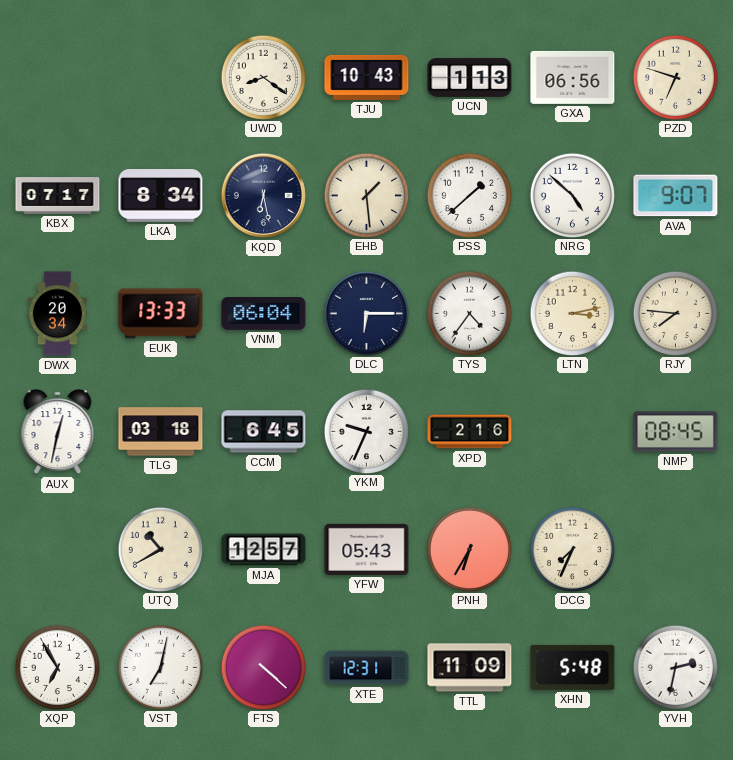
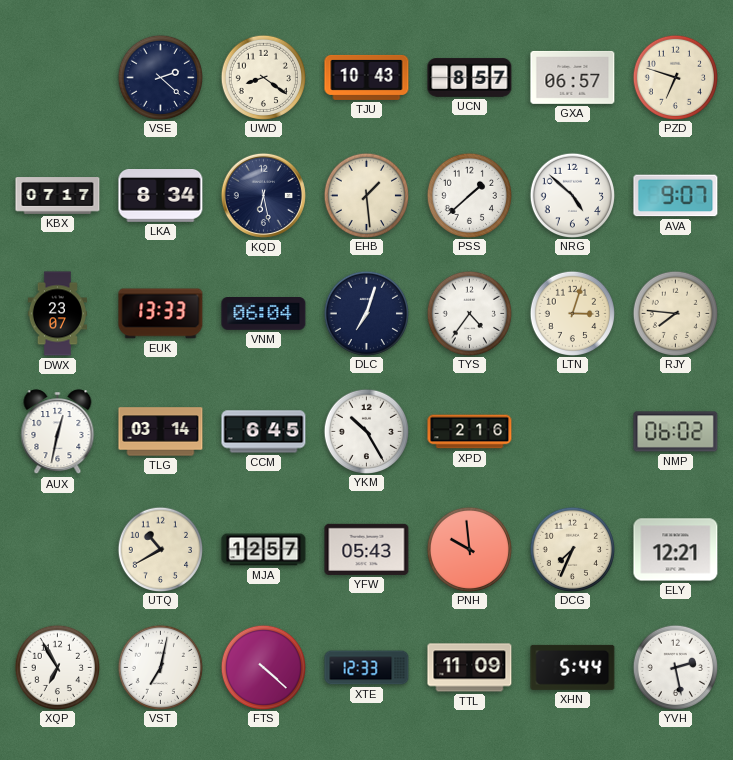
VSE: none -> 2:22
UCN: 1:13 -> 8:57
GXA: 06:56 -> 06:57
DWX: 20:34 -> 23:07
DLC: 6:15 -> 7:03
LTN: 3:13 -> 3:03
TLG: 03:18 -> 03:14
YKM: 9:34 -> 10:25
NMP: 08:45 -> 06:02
PNH: 6:35 -> 9:59
ELY: none -> 12:21
XTE: 12:31 -> 12:33
XHN: 5:48 -> 5:44
YVH: 2:32 -> 2:28
